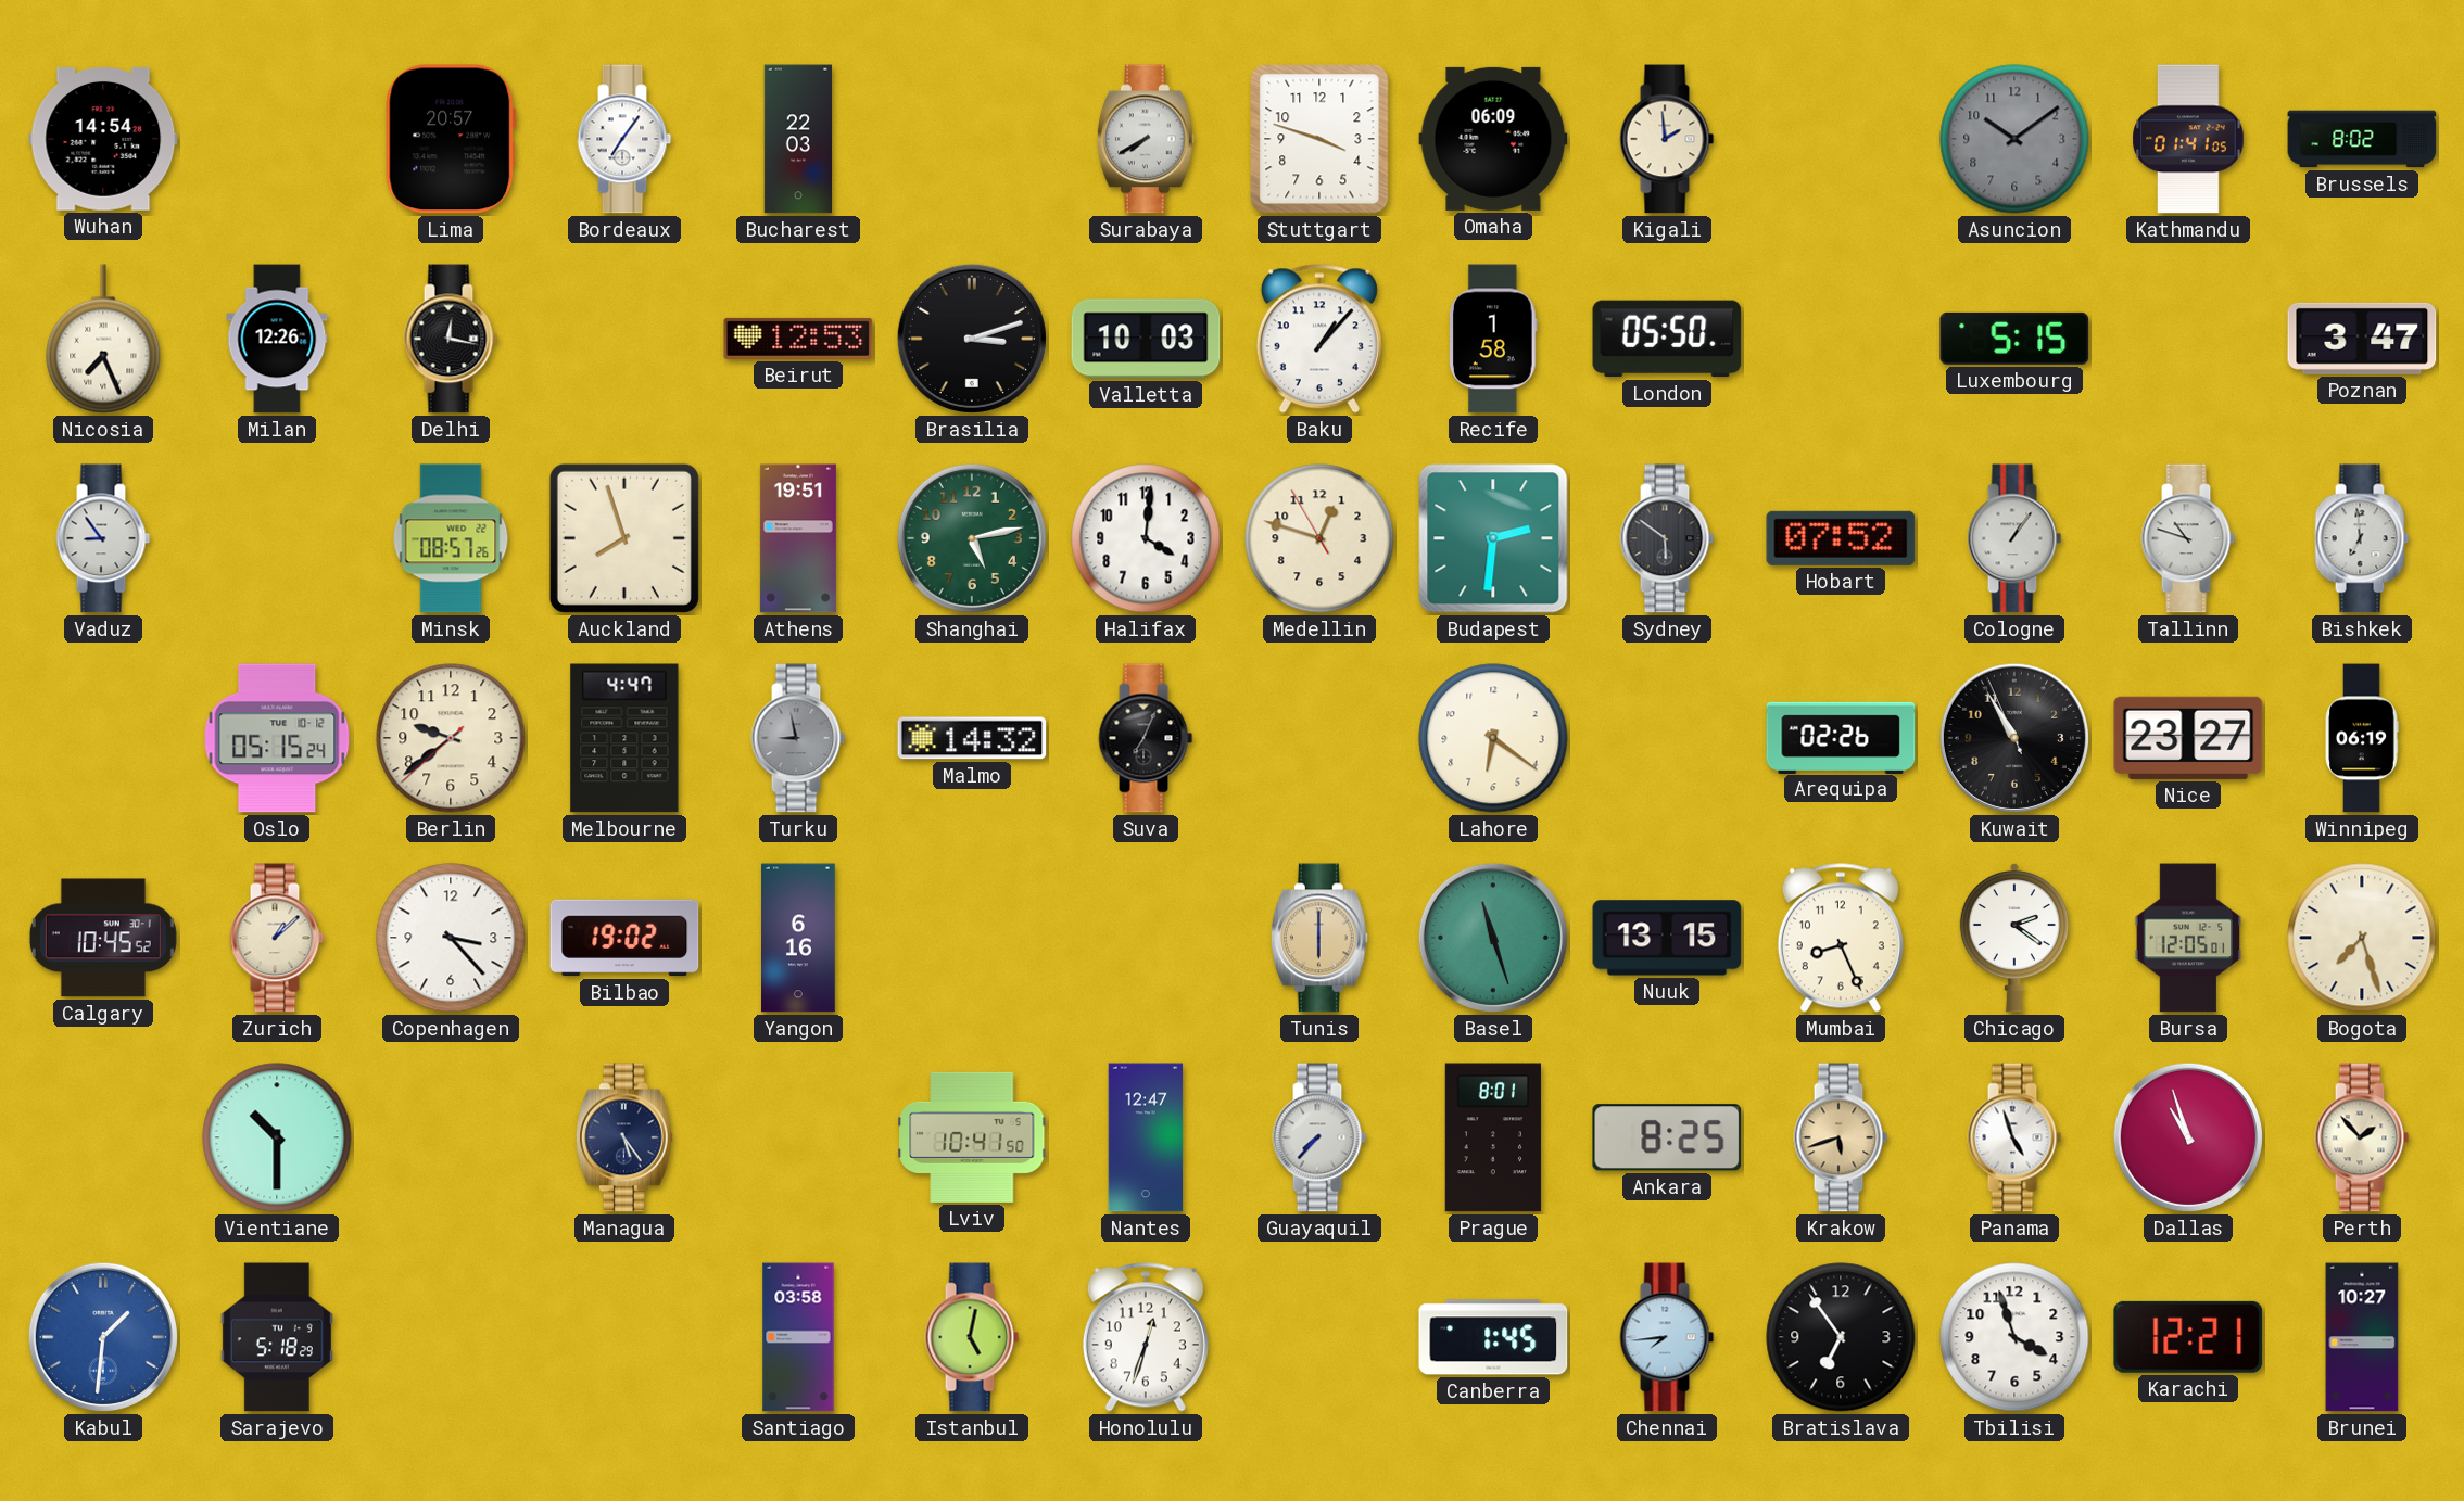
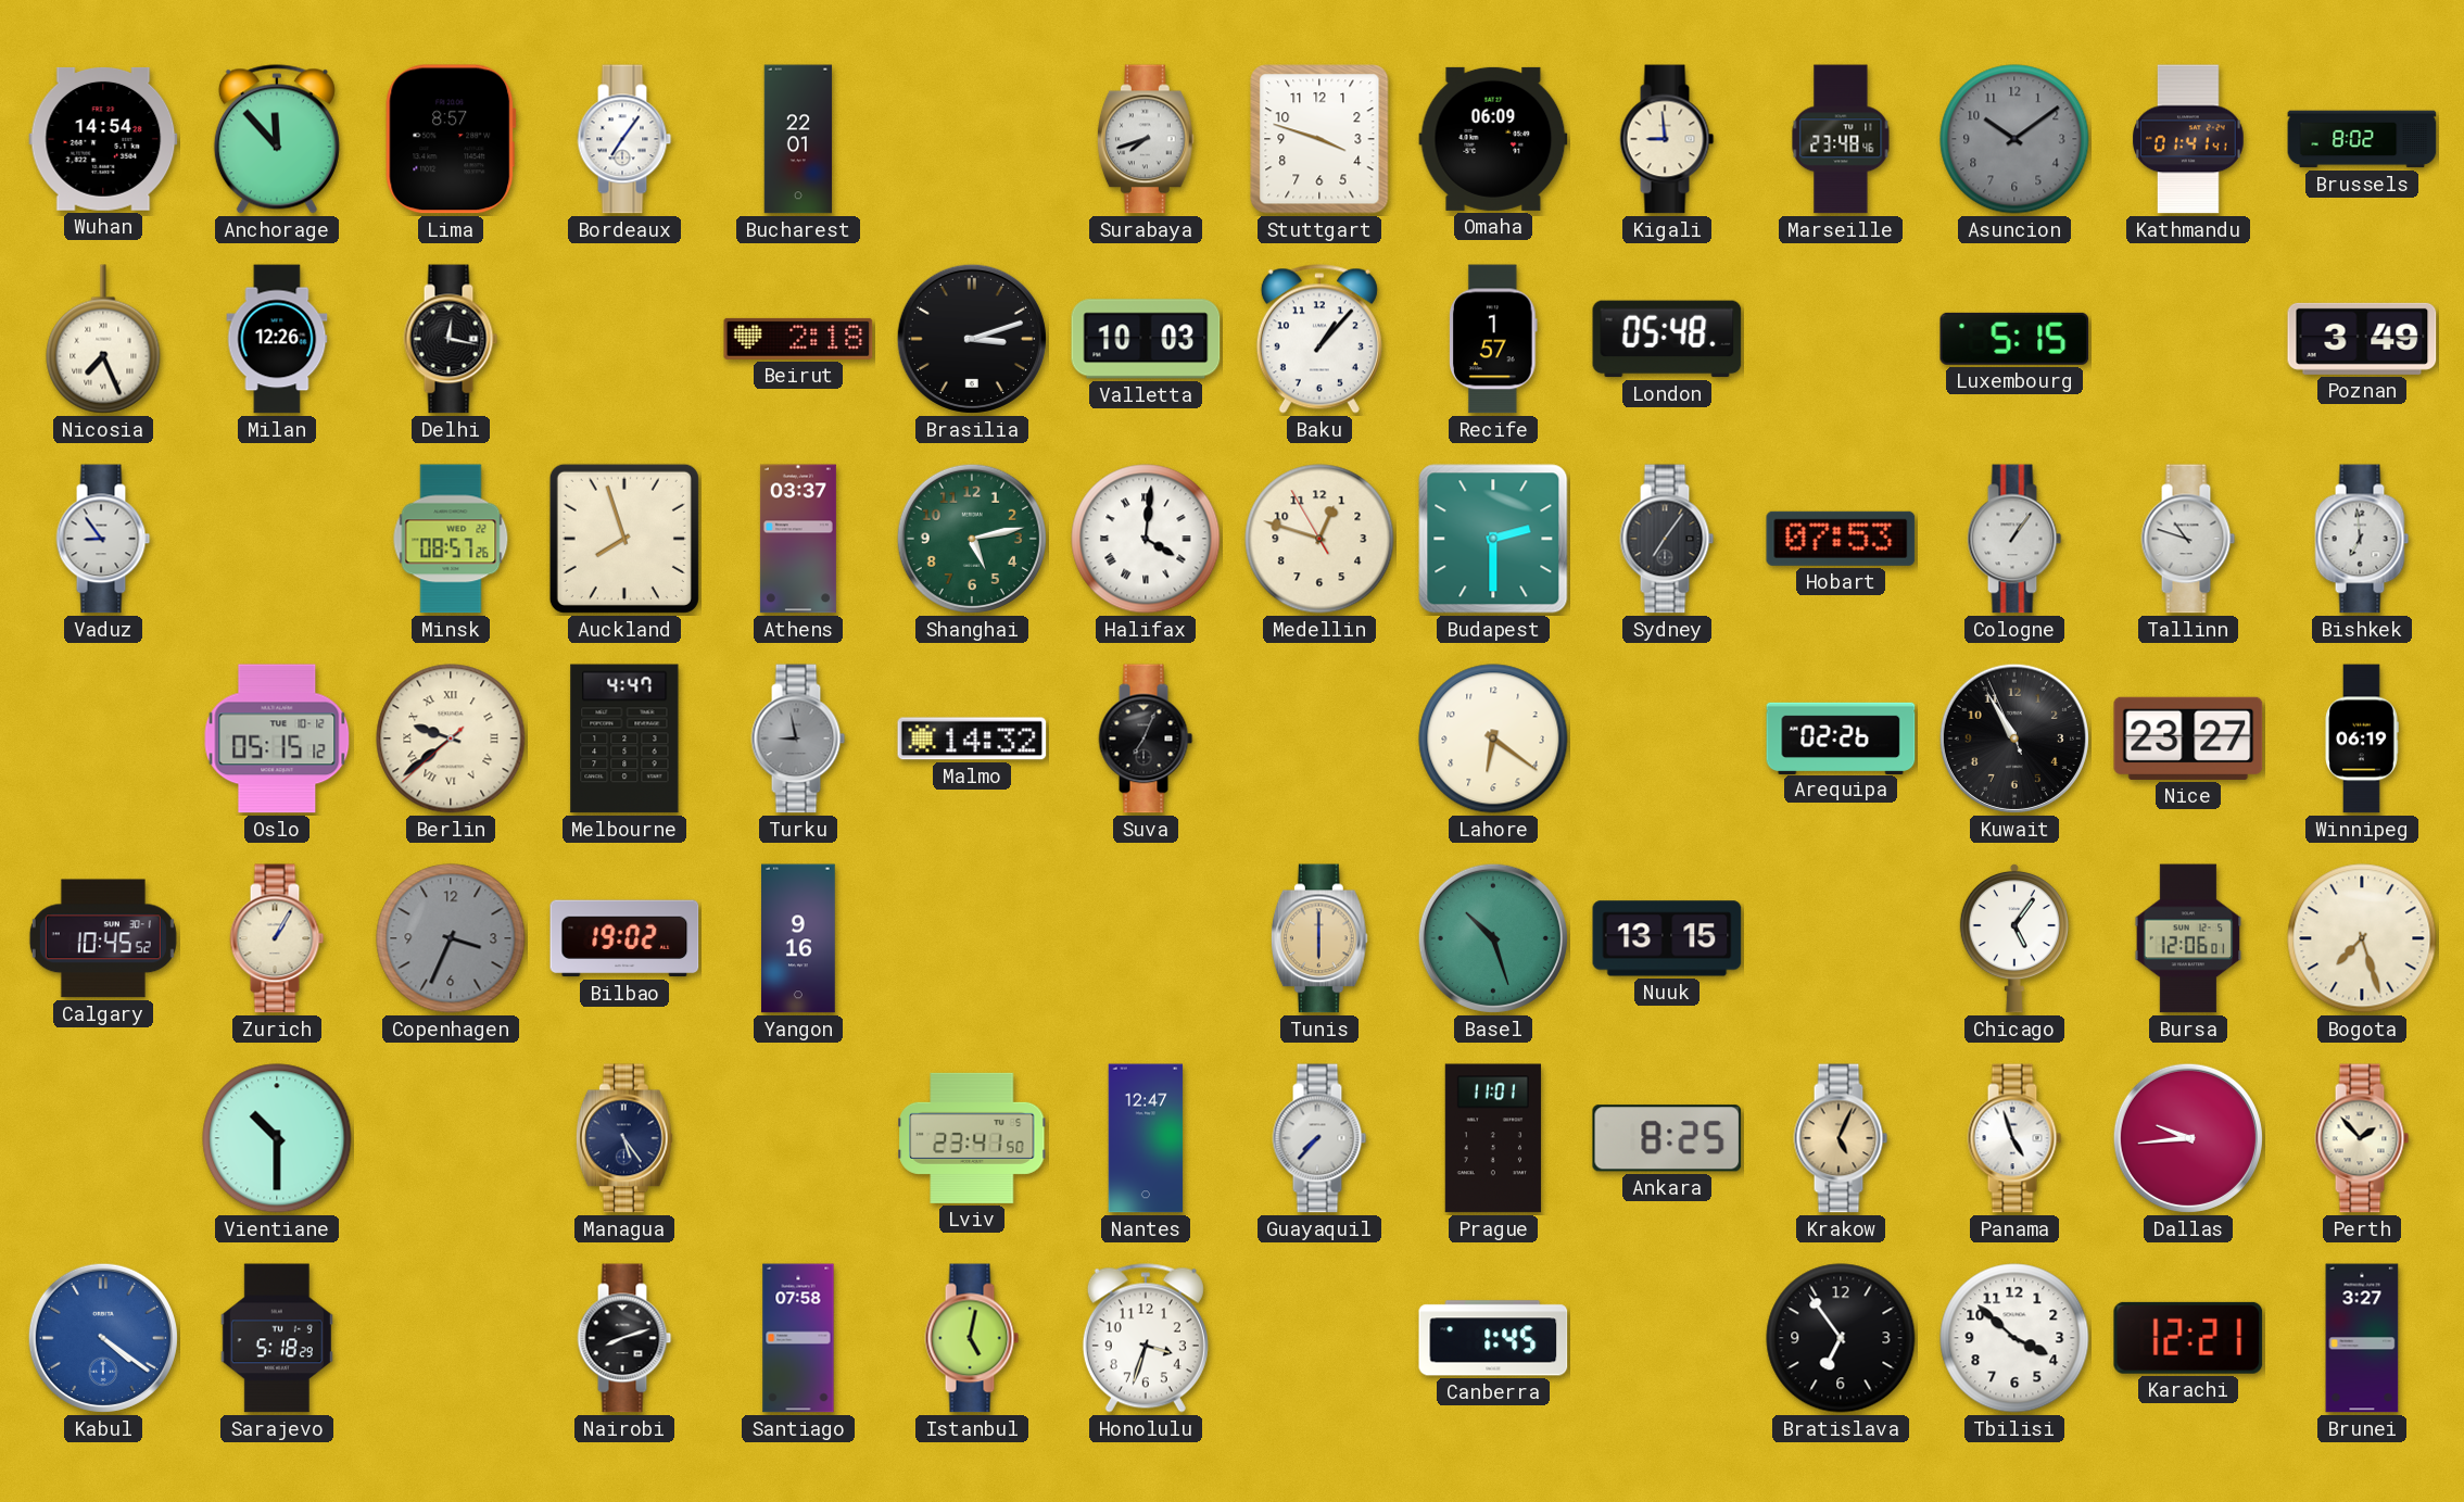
Anchorage: none -> 11:53
Lima: 20:57 -> 8:57
Bucharest: 22:03 -> 22:01
Surabaya: 7:40 -> 7:42
Kigali: 1:59 -> 8:59
Marseille: none -> 23:48
Kathmandu: 01:41:05 -> 01:41:41
Beirut: 12:53 -> 2:18
Recife: 1:58 -> 1:57
London: 05:50 -> 05:48
Poznan: 3:47 -> 3:49
Athens: 19:51 -> 03:37
Halifax numerals: Arabic -> Roman
Budapest: 2:31 -> 2:30
Sydney: 5:51 -> 7:06
Hobart: 07:52 -> 07:53
Oslo: 05:15:24 -> 05:15:12
Berlin numerals: Arabic -> Roman
Zurich: 1:08 -> 1:05
Copenhagen: 3:23 -> 3:34
Copenhagen dial: white -> grey
Yangon: 6:16 -> 9:16
Basel: 11:27 -> 10:27
Mumbai: 8:26 -> none
Chicago: 2:21 -> 5:06
Bursa: 12:05 -> 12:06
Lviv: 10:41 -> 23:41
Prague: 8:01 -> 11:01
Krakow: 5:42 -> 5:04
Dallas: 10:57 -> 9:44
Kabul: 1:31 -> 4:21
Nairobi: none -> 8:12
Santiago: 03:58 -> 07:58
Honolulu: 12:33 -> 3:33
Chennai: 7:44 -> none
Tbilisi: 3:57 -> 3:52
Brunei: 10:27 -> 3:27
